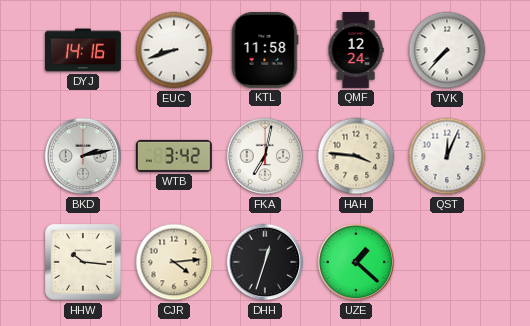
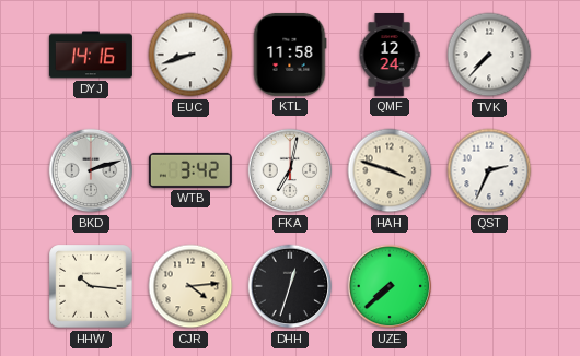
BKD: 2:13 -> 2:12
HAH: 3:46 -> 3:48
QST: 12:04 -> 2:34
UZE: 1:22 -> 7:38
